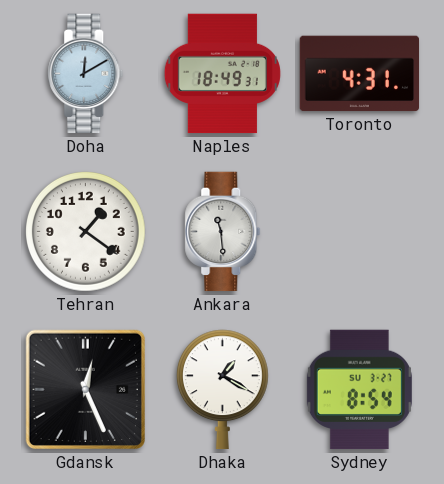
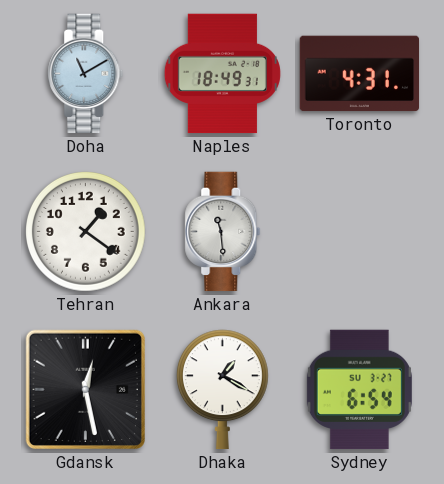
Doha: 12:10 -> 11:10
Gdansk: 12:26 -> 12:28
Sydney: 8:54 -> 6:54
